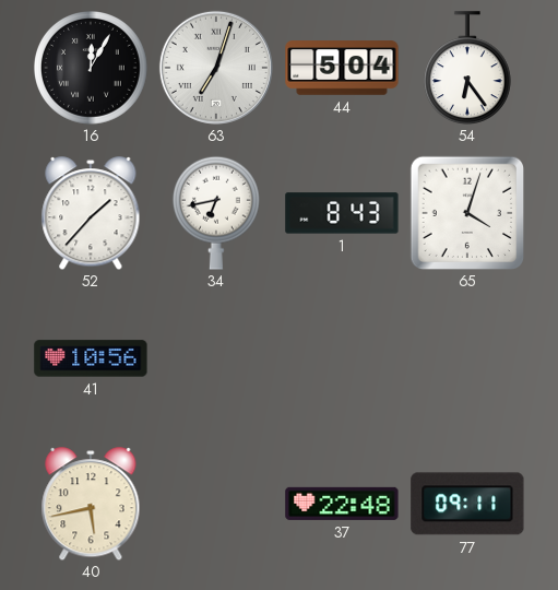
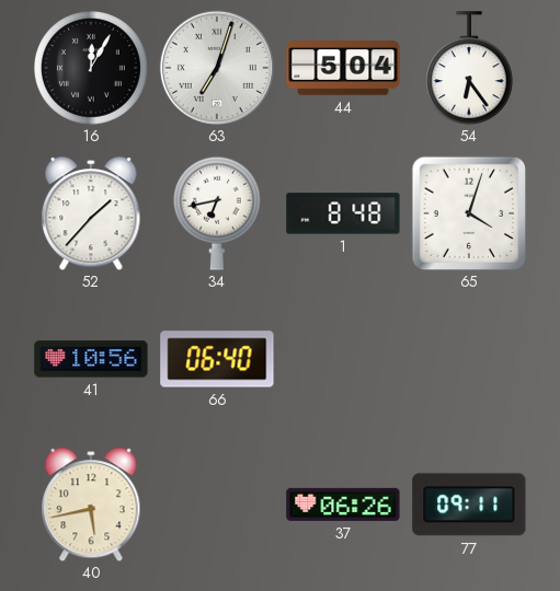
1: 8:43 -> 8:48
66: none -> 06:40
37: 22:48 -> 06:26
